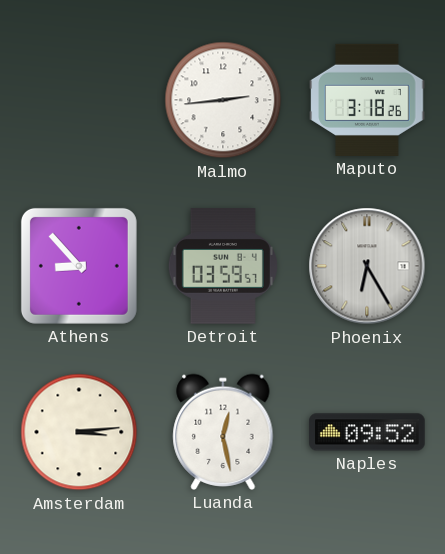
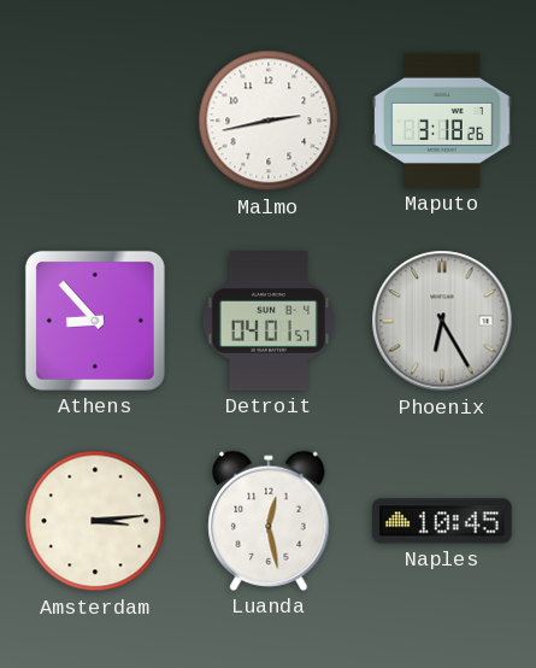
Malmo: 2:44 -> 2:43
Detroit: 03:59 -> 04:01
Naples: 09:52 -> 10:45
